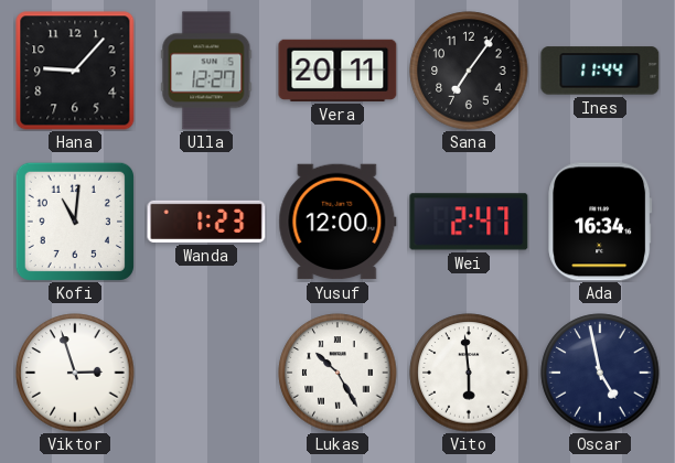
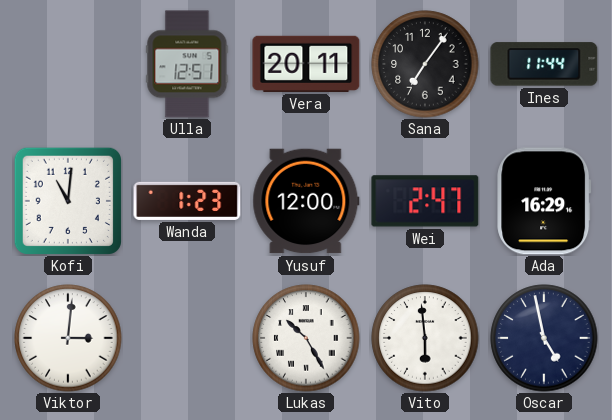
Hana: 9:07 -> none
Ulla: 12:27 -> 12:51
Ada: 16:34 -> 16:29
Viktor: 2:57 -> 3:01
